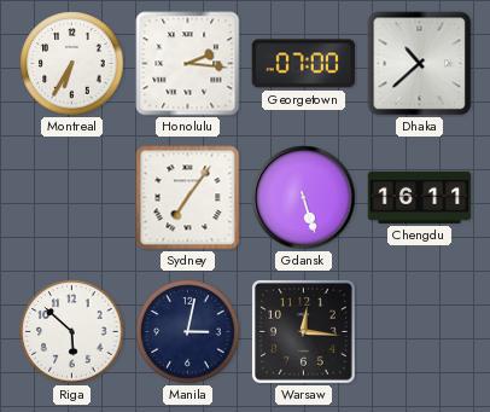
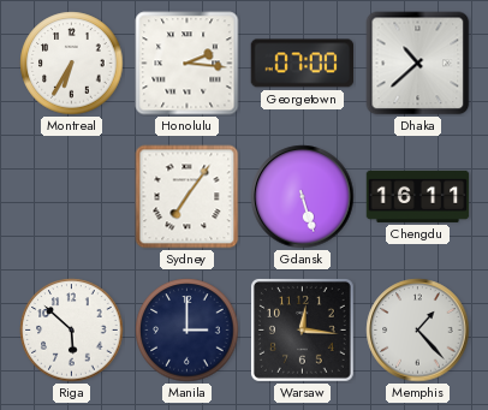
Manila: 3:02 -> 3:00
Memphis: none -> 1:23
